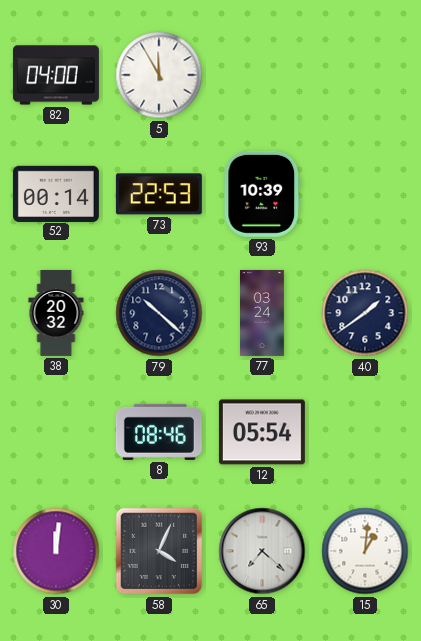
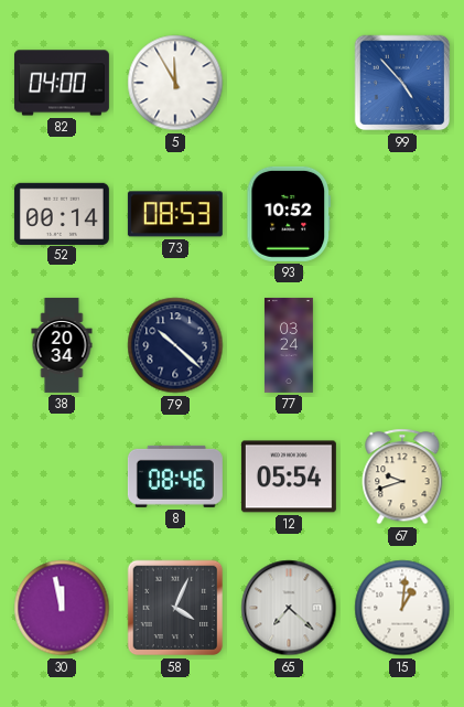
99: none -> 4:53
73: 22:53 -> 08:53
93: 10:39 -> 10:52
38: 20:32 -> 20:34
40: 1:39 -> none
67: none -> 9:42
30: 12:01 -> 11:58
